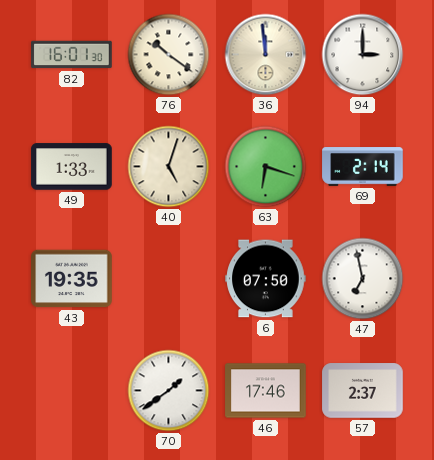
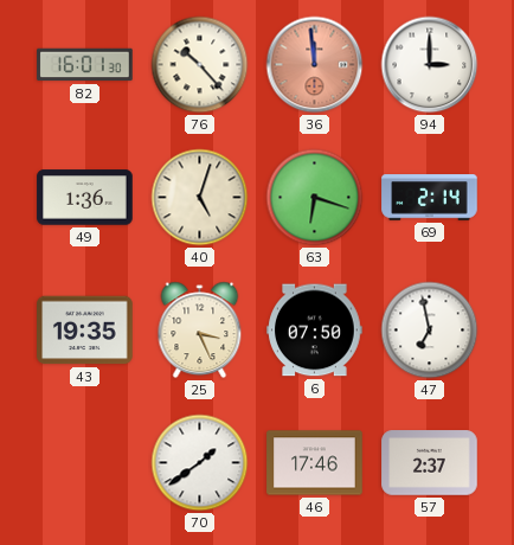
76: 10:21 -> 10:23
36 dial: cream -> salmon
49: 1:33 -> 1:36
25: none -> 3:26
